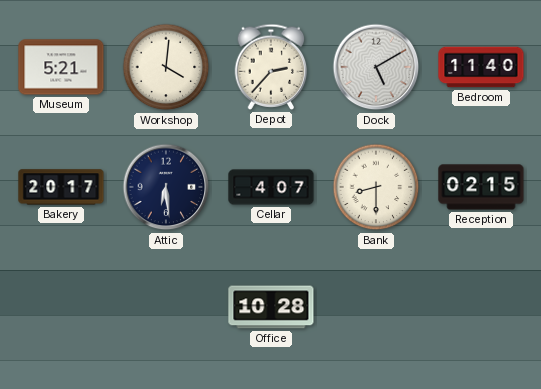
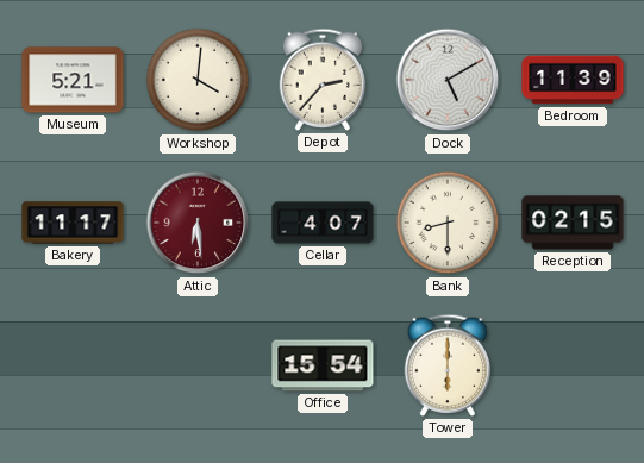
Bedroom: 11:40 -> 11:39
Bakery: 20:17 -> 11:17
Attic dial: navy -> burgundy
Office: 10:28 -> 15:54
Tower: none -> 6:00
